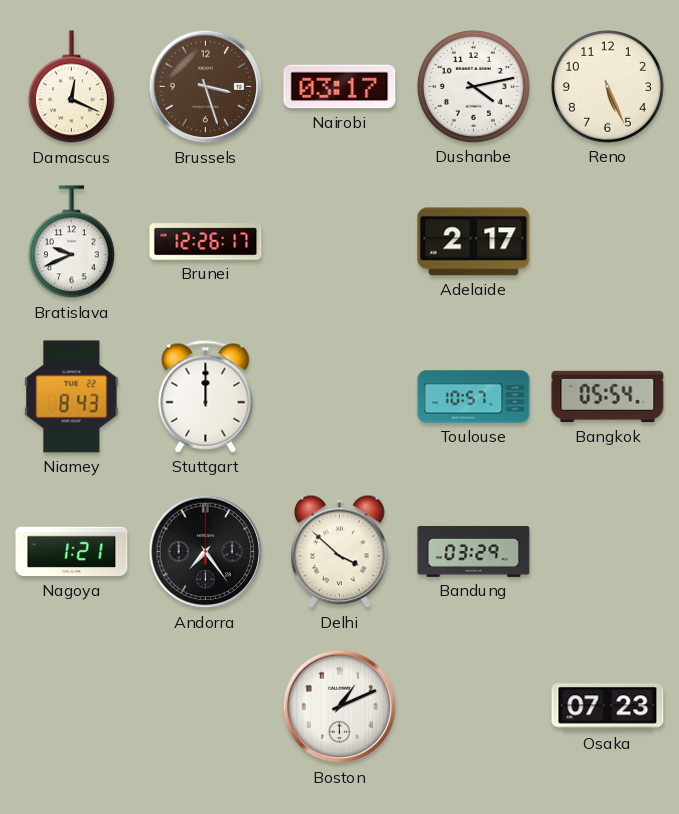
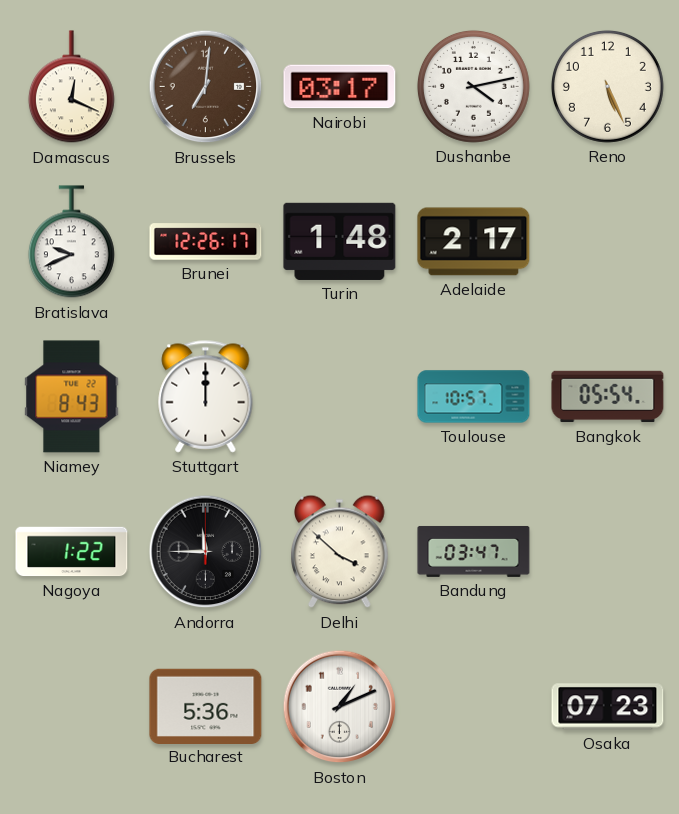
Brussels: 3:27 -> 7:01
Turin: none -> 1:48
Nagoya: 1:21 -> 1:22
Andorra: 7:24 -> 11:45
Bandung: 03:29 -> 03:47
Bucharest: none -> 5:36
